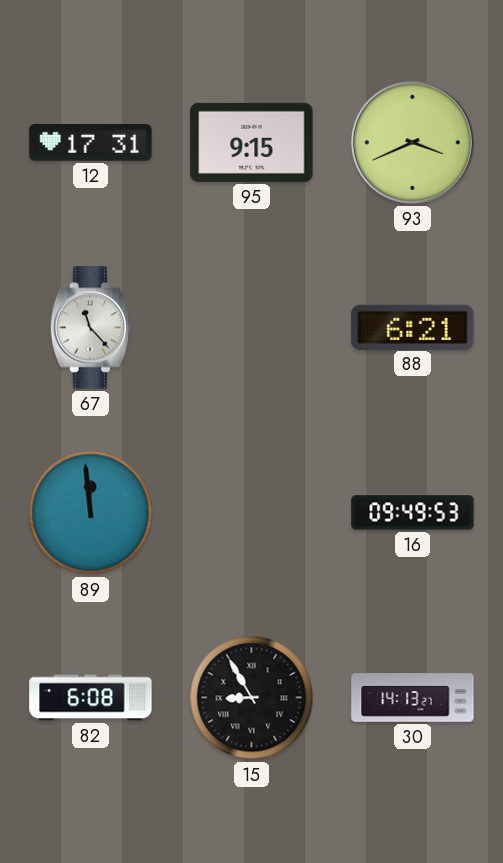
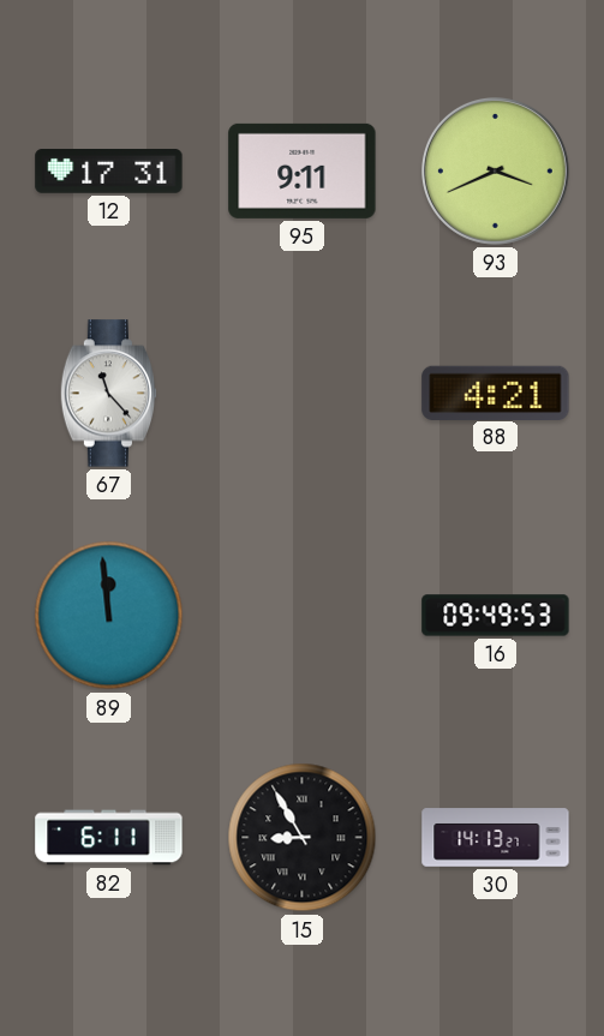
95: 9:15 -> 9:11
88: 6:21 -> 4:21
82: 6:08 -> 6:11
